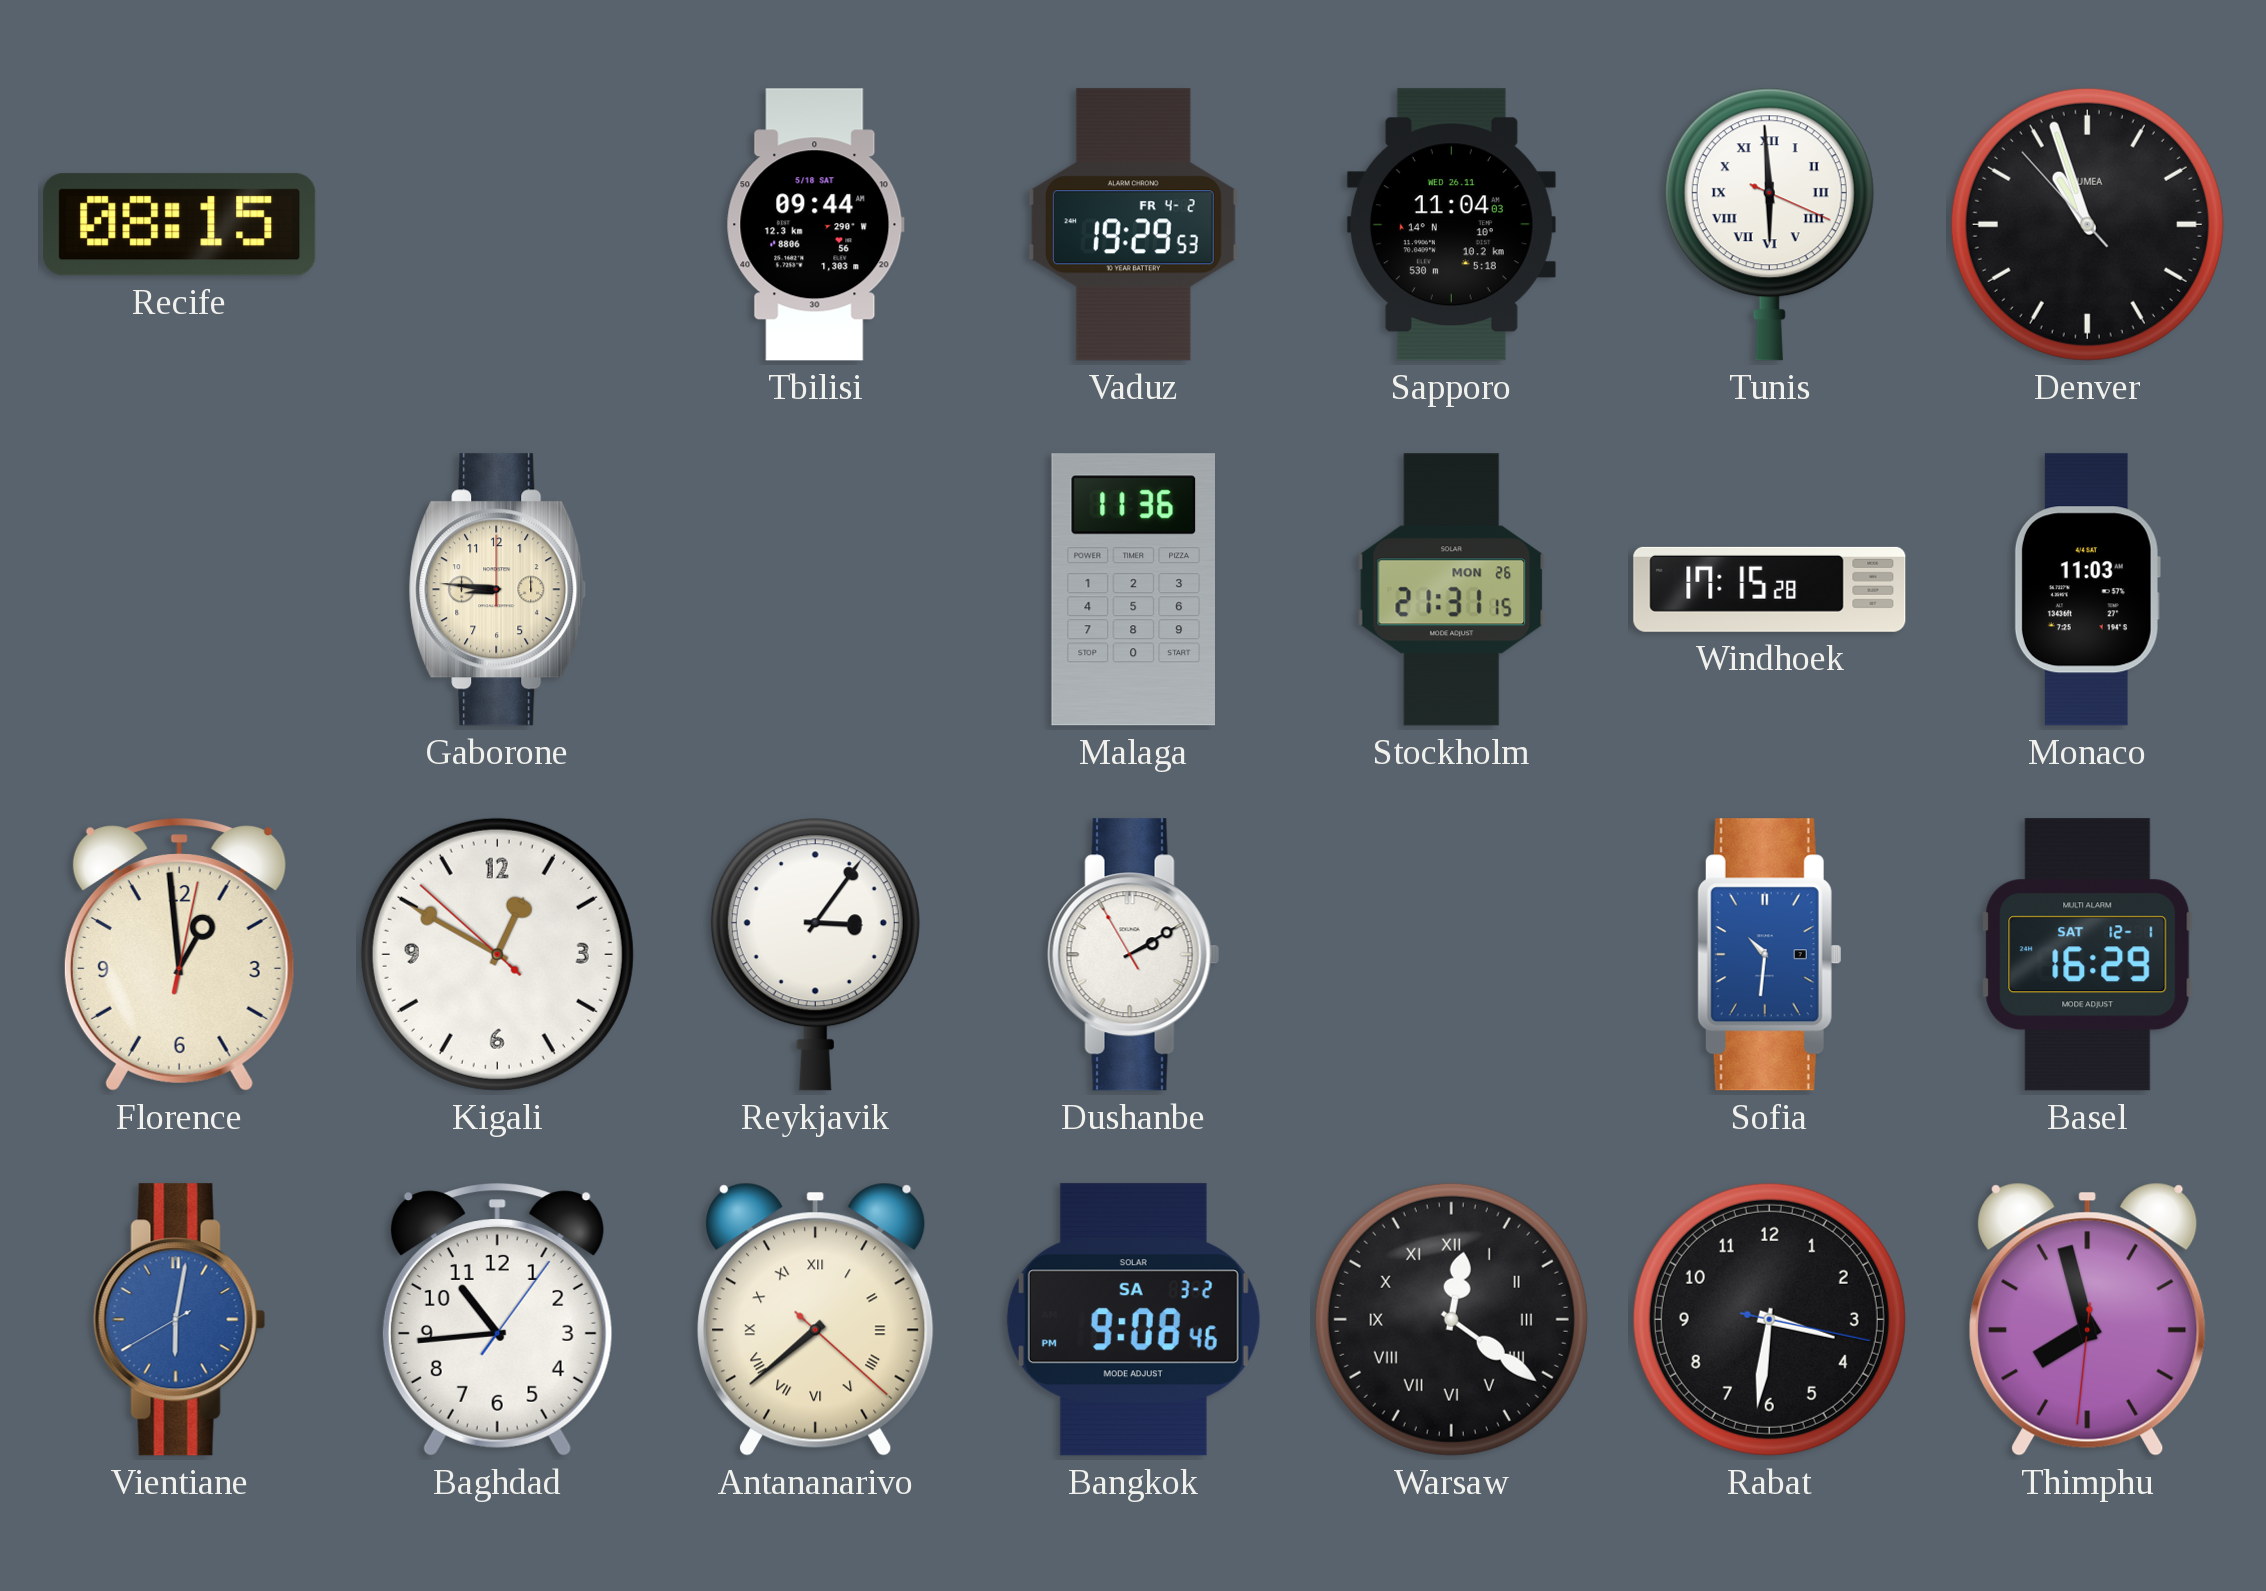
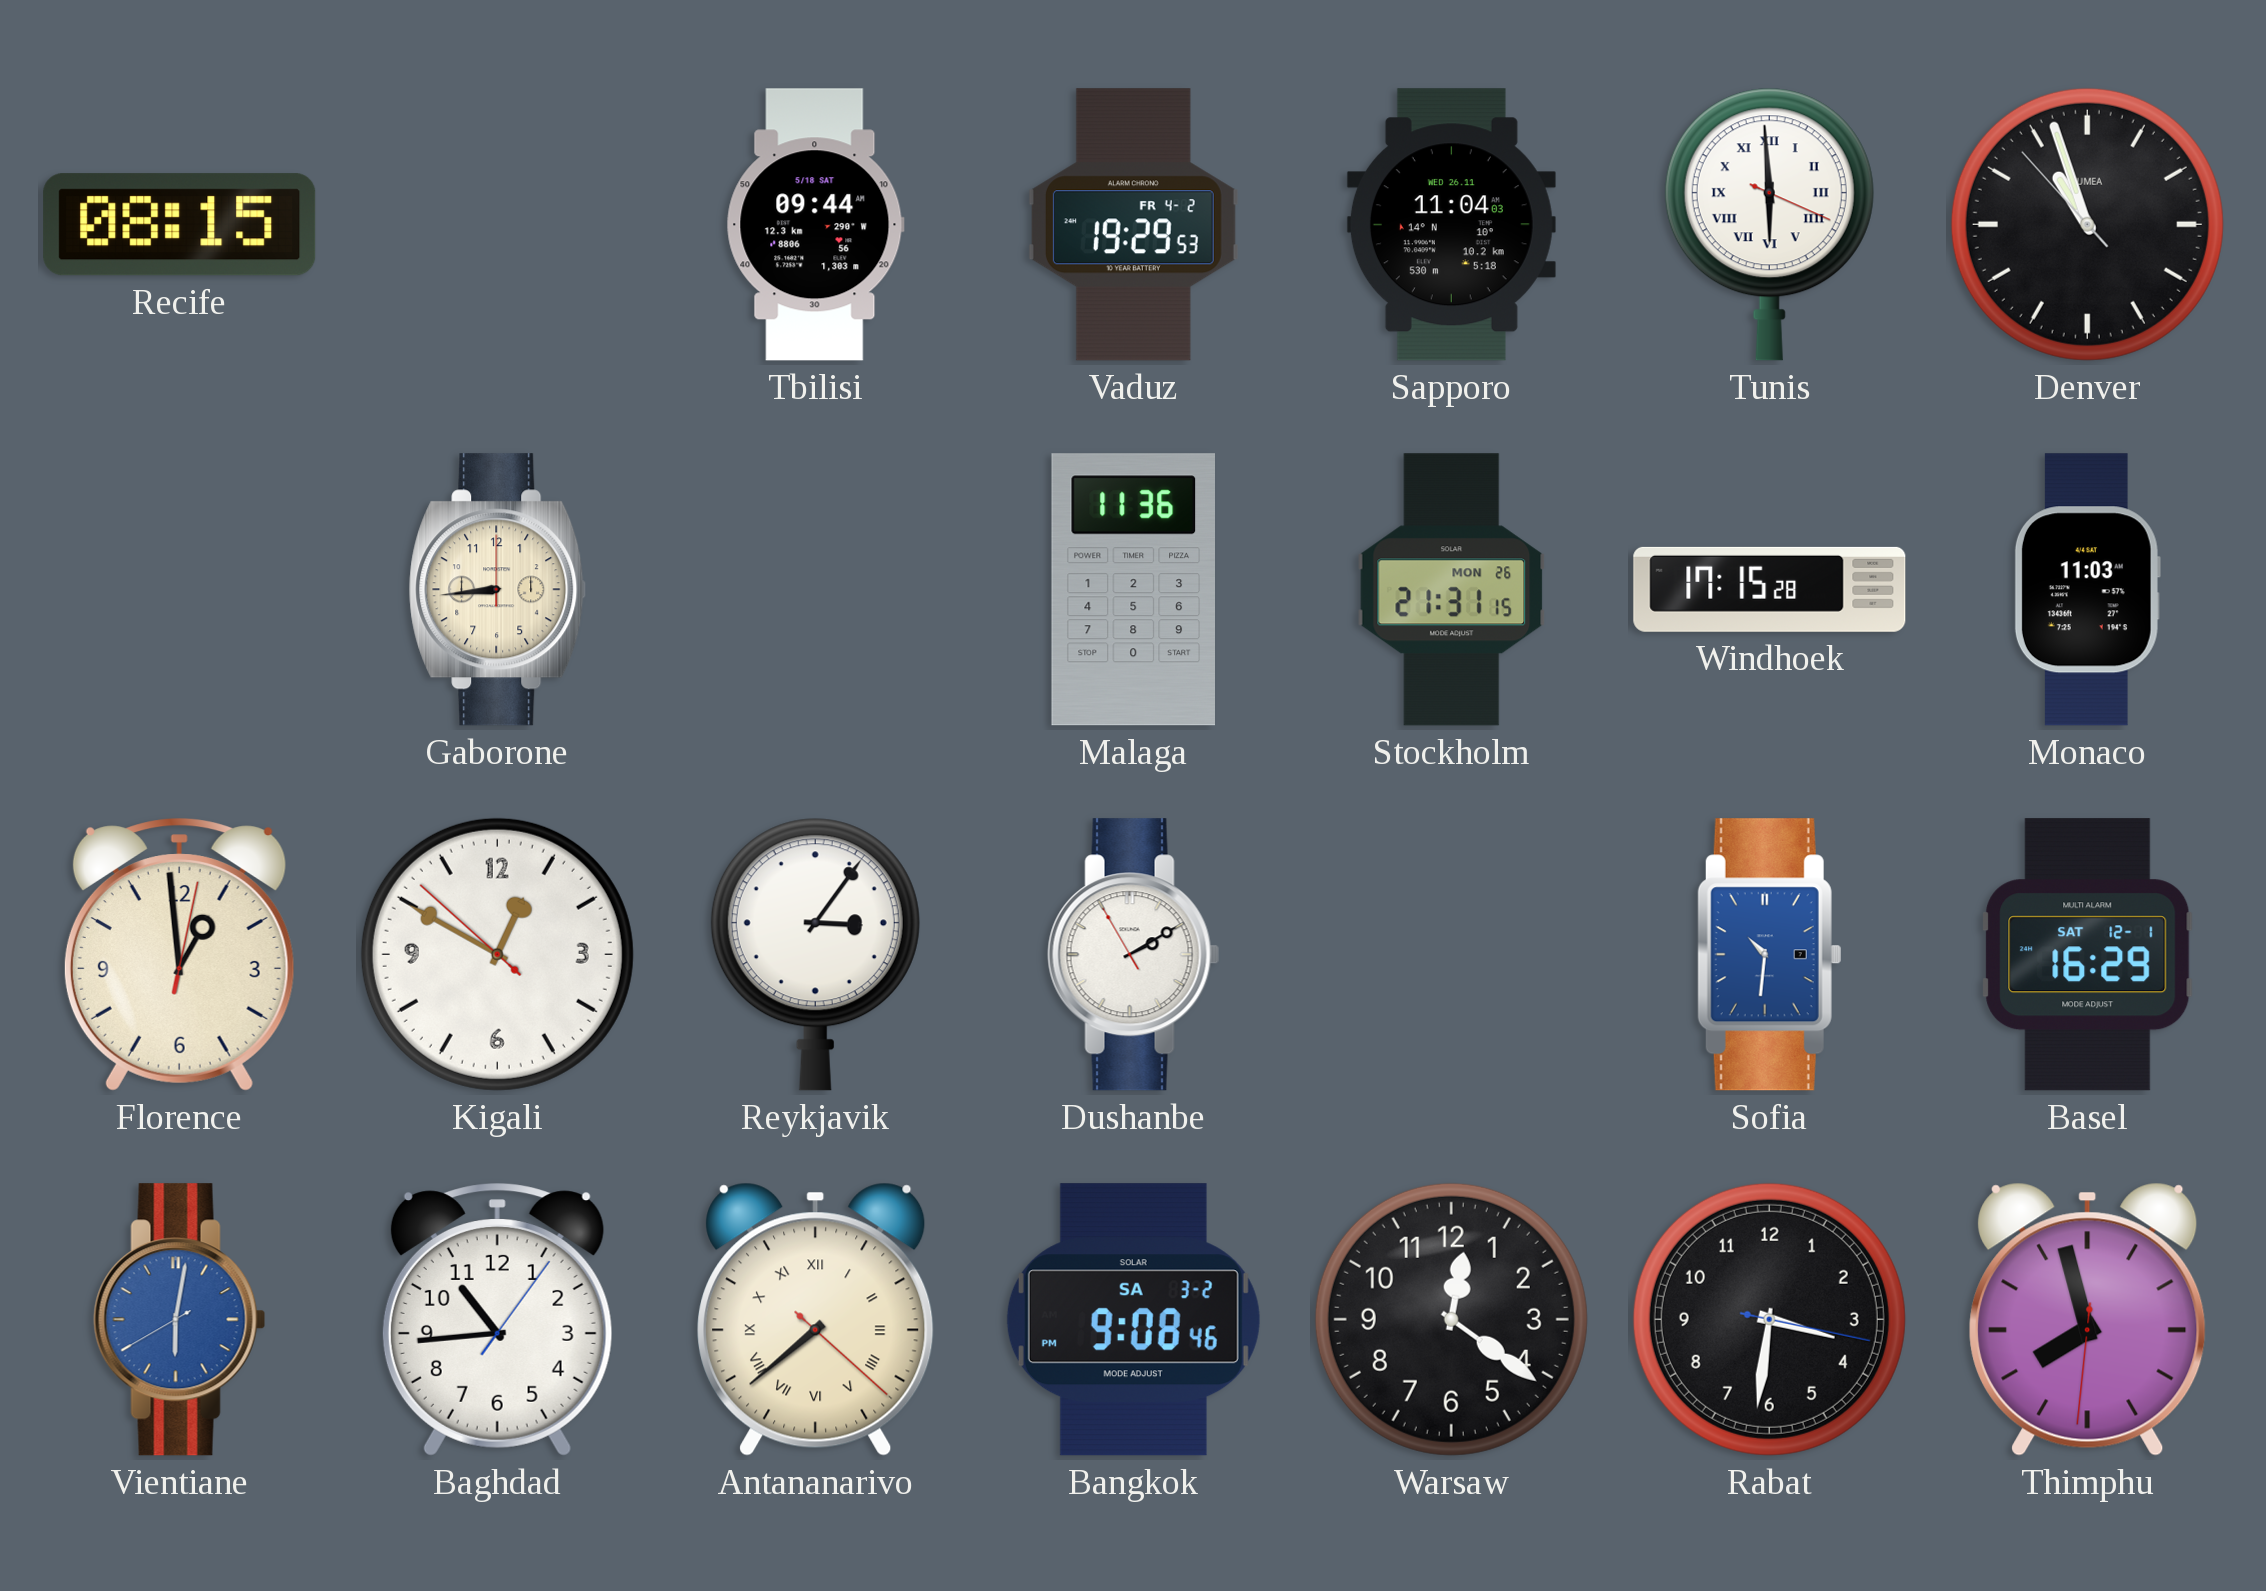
Gaborone: 8:46 -> 8:44
Warsaw numerals: Roman -> Arabic
